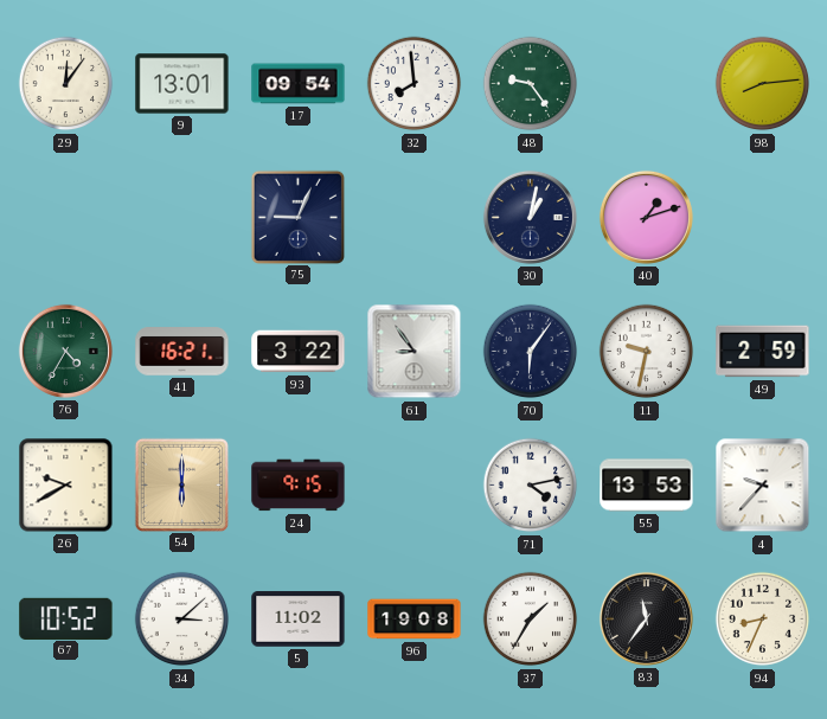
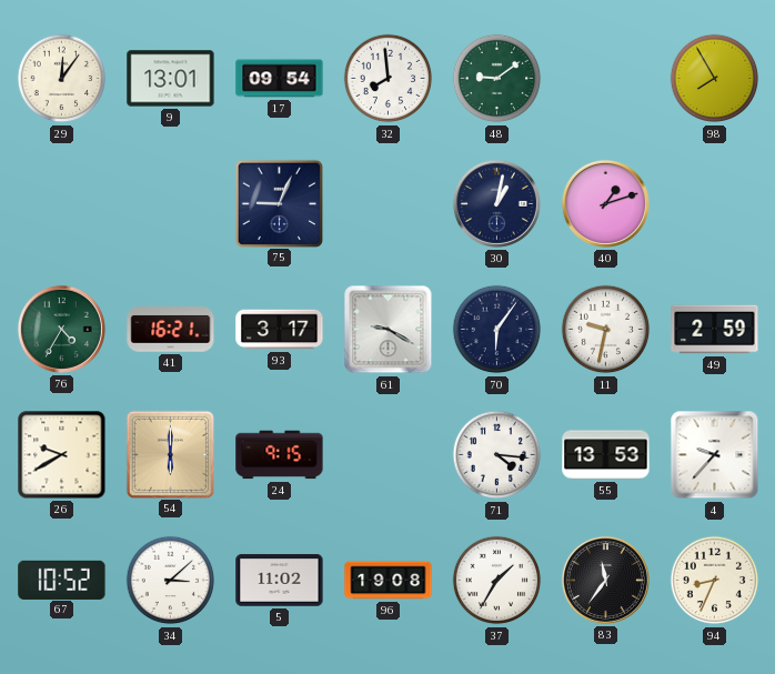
48: 9:24 -> 9:09
98: 8:14 -> 7:55
93: 3:22 -> 3:17
61: 8:54 -> 9:20
71: 4:13 -> 4:16
